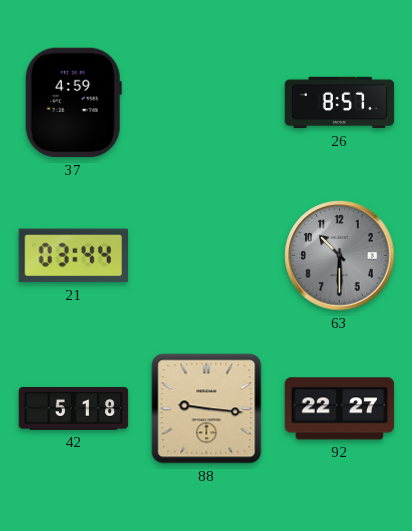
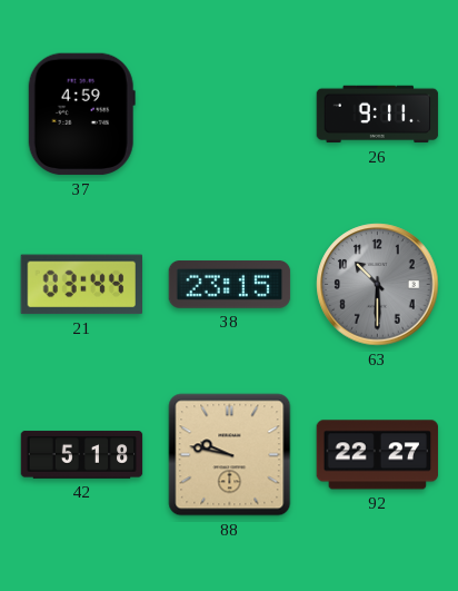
26: 8:57 -> 9:11
38: none -> 23:15
88: 9:16 -> 9:47
